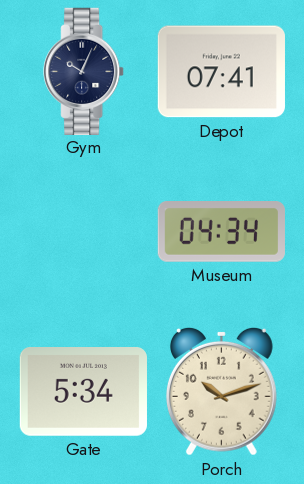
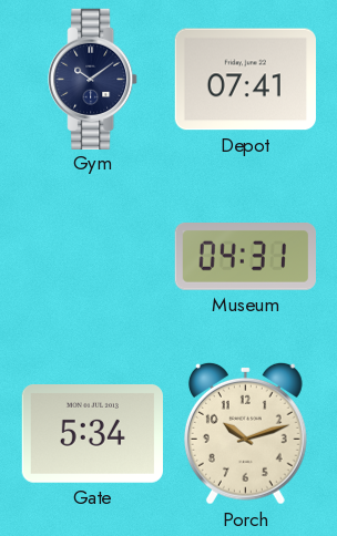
Gym: 10:04 -> 10:09
Museum: 04:34 -> 04:31
